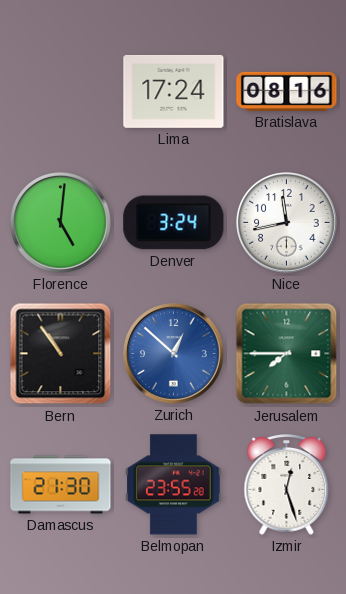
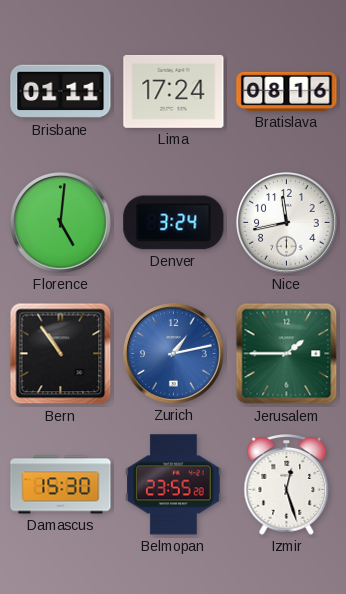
Brisbane: none -> 01:11
Zurich: 12:52 -> 1:13
Jerusalem: 7:45 -> 1:45
Damascus: 21:30 -> 15:30
